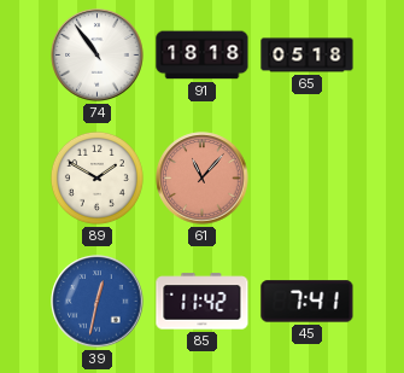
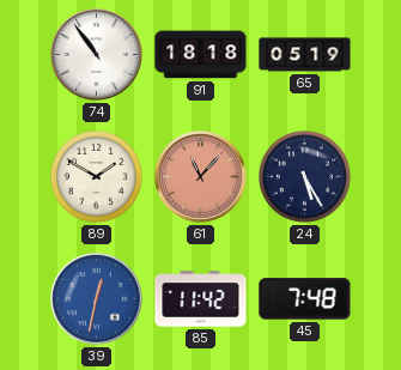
65: 05:18 -> 05:19
24: none -> 5:25
45: 7:41 -> 7:48
